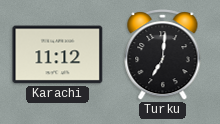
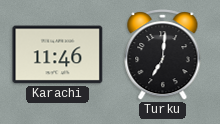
Karachi: 11:12 -> 11:46
